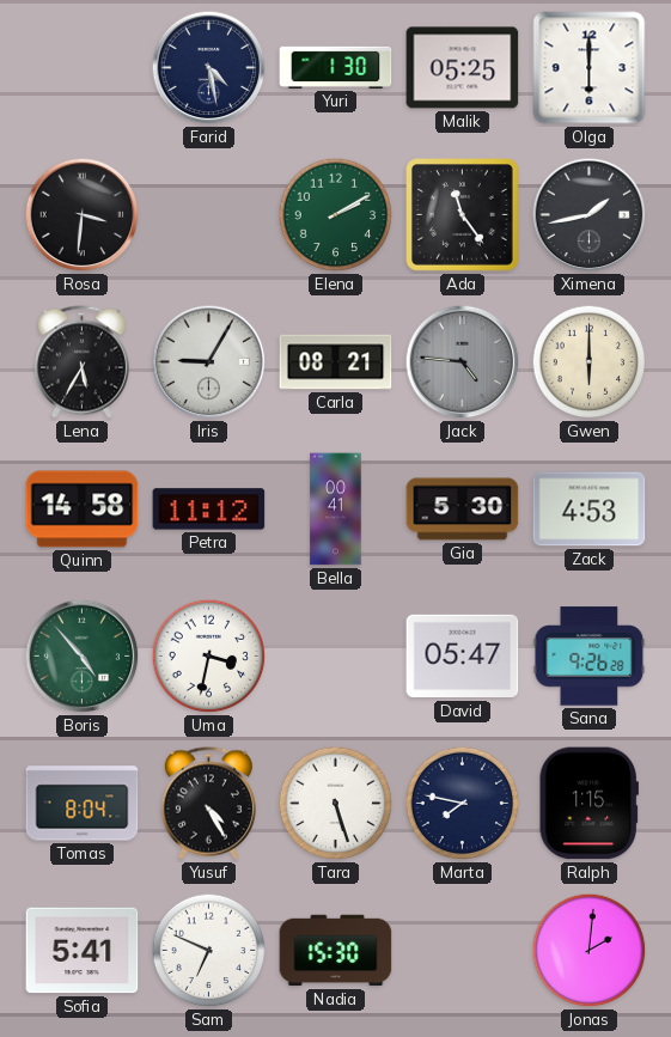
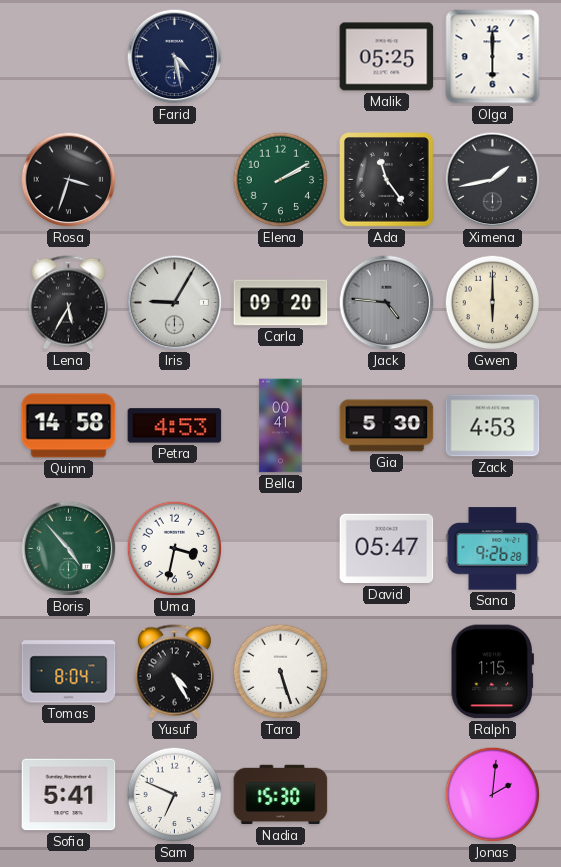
Yuri: 1:30 -> none
Rosa: 3:31 -> 3:33
Carla: 08:21 -> 09:20
Petra: 11:12 -> 4:53
Marta: 7:47 -> none
